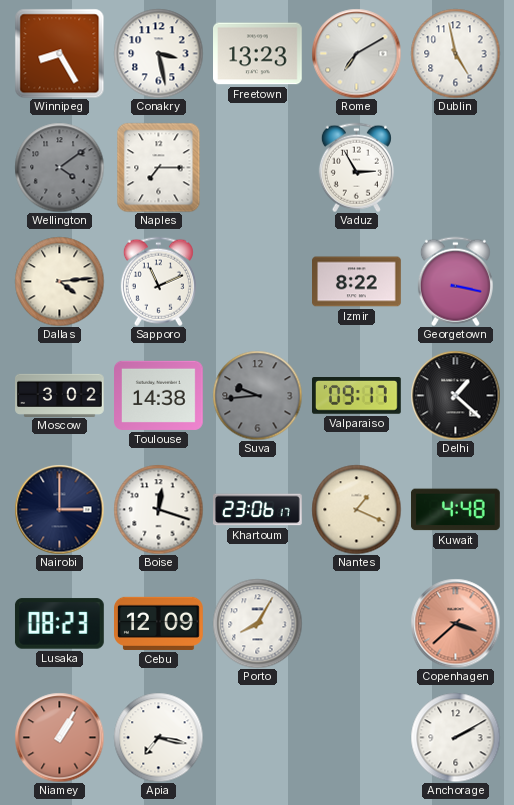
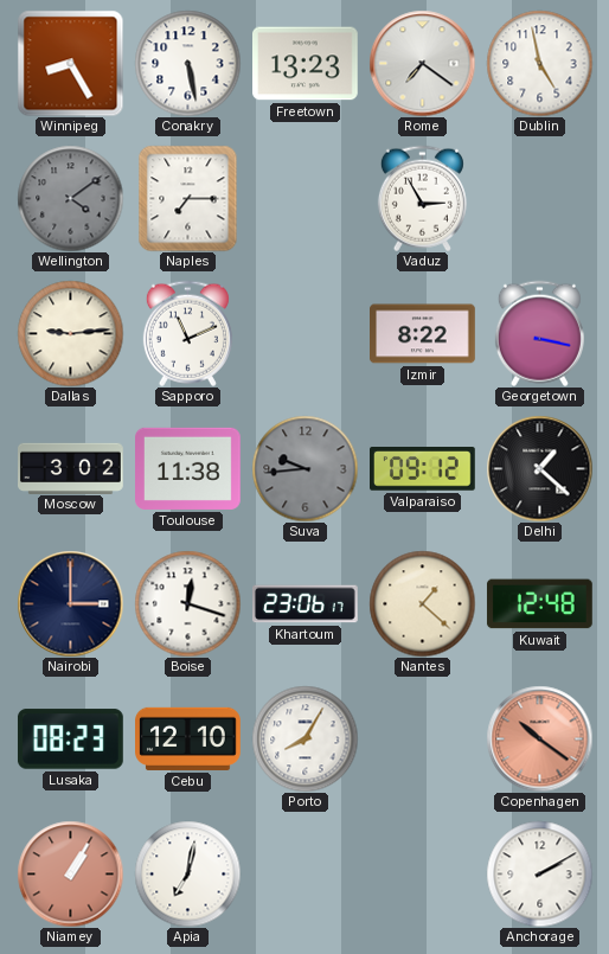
Conakry: 3:28 -> 5:28
Rome: 7:10 -> 7:21
Dallas: 4:14 -> 9:14
Toulouse: 14:38 -> 11:38
Valparaiso: 09:17 -> 09:12
Nantes: 1:19 -> 1:22
Kuwait: 4:48 -> 12:48
Cebu: 12:09 -> 12:10
Copenhagen: 3:38 -> 10:21
Apia: 7:17 -> 7:02
